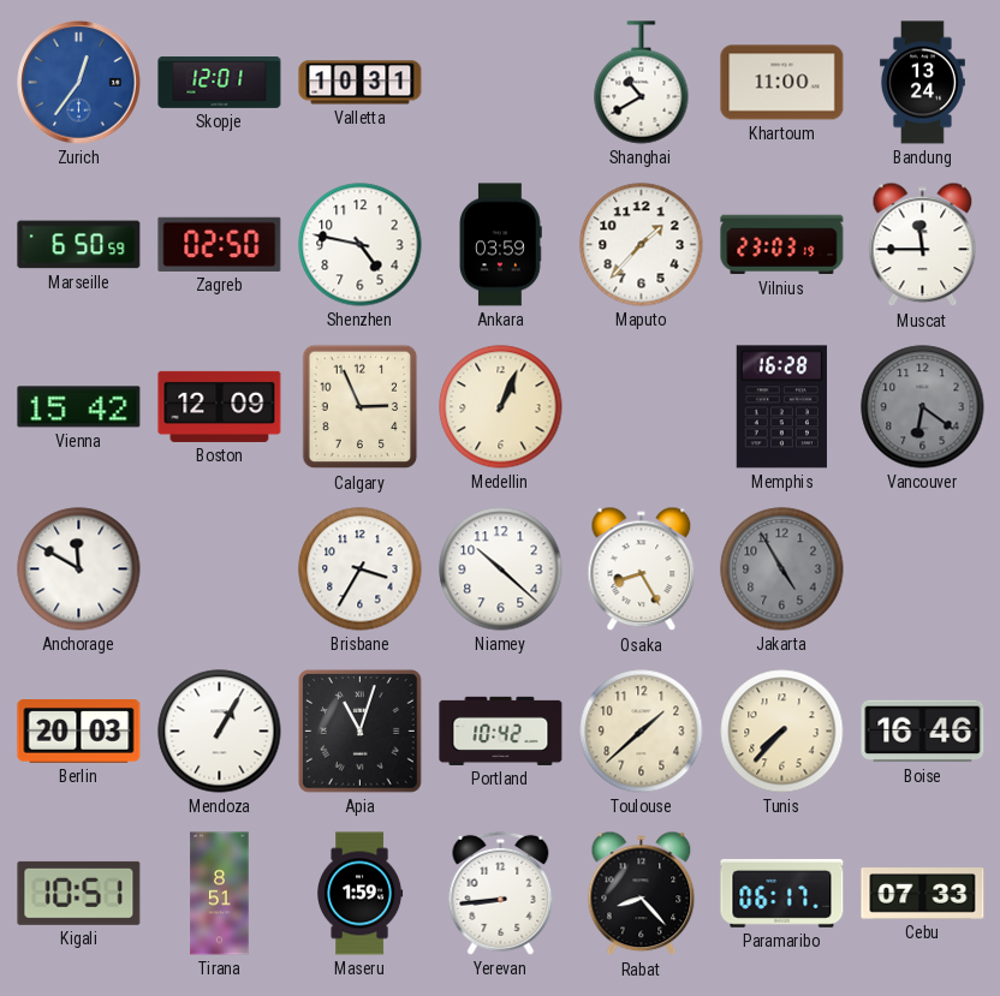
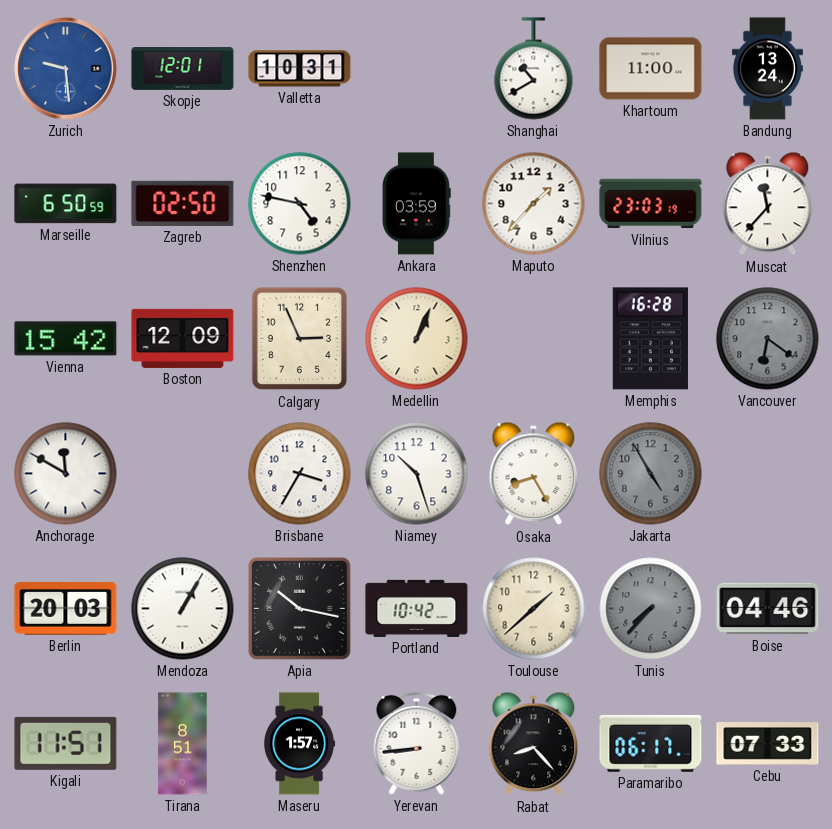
Zurich: 12:36 -> 9:29
Muscat: 11:45 -> 11:37
Niamey: 10:22 -> 10:27
Apia: 11:03 -> 10:17
Tunis dial: cream -> grey
Boise: 16:46 -> 04:46
Kigali: 10:51 -> 11:51
Maseru: 1:59 -> 1:57
